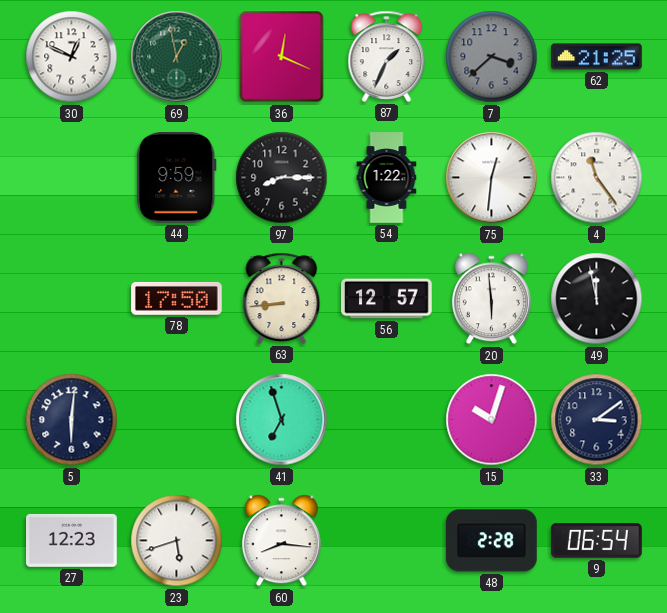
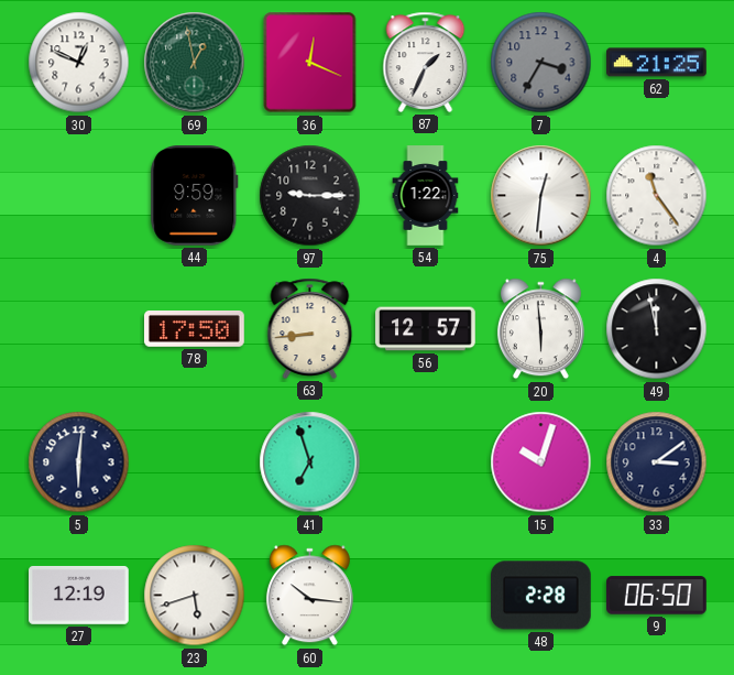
7: 3:38 -> 3:35
97: 8:15 -> 9:15
27: 12:23 -> 12:19
60: 8:16 -> 10:16
9: 06:54 -> 06:50
